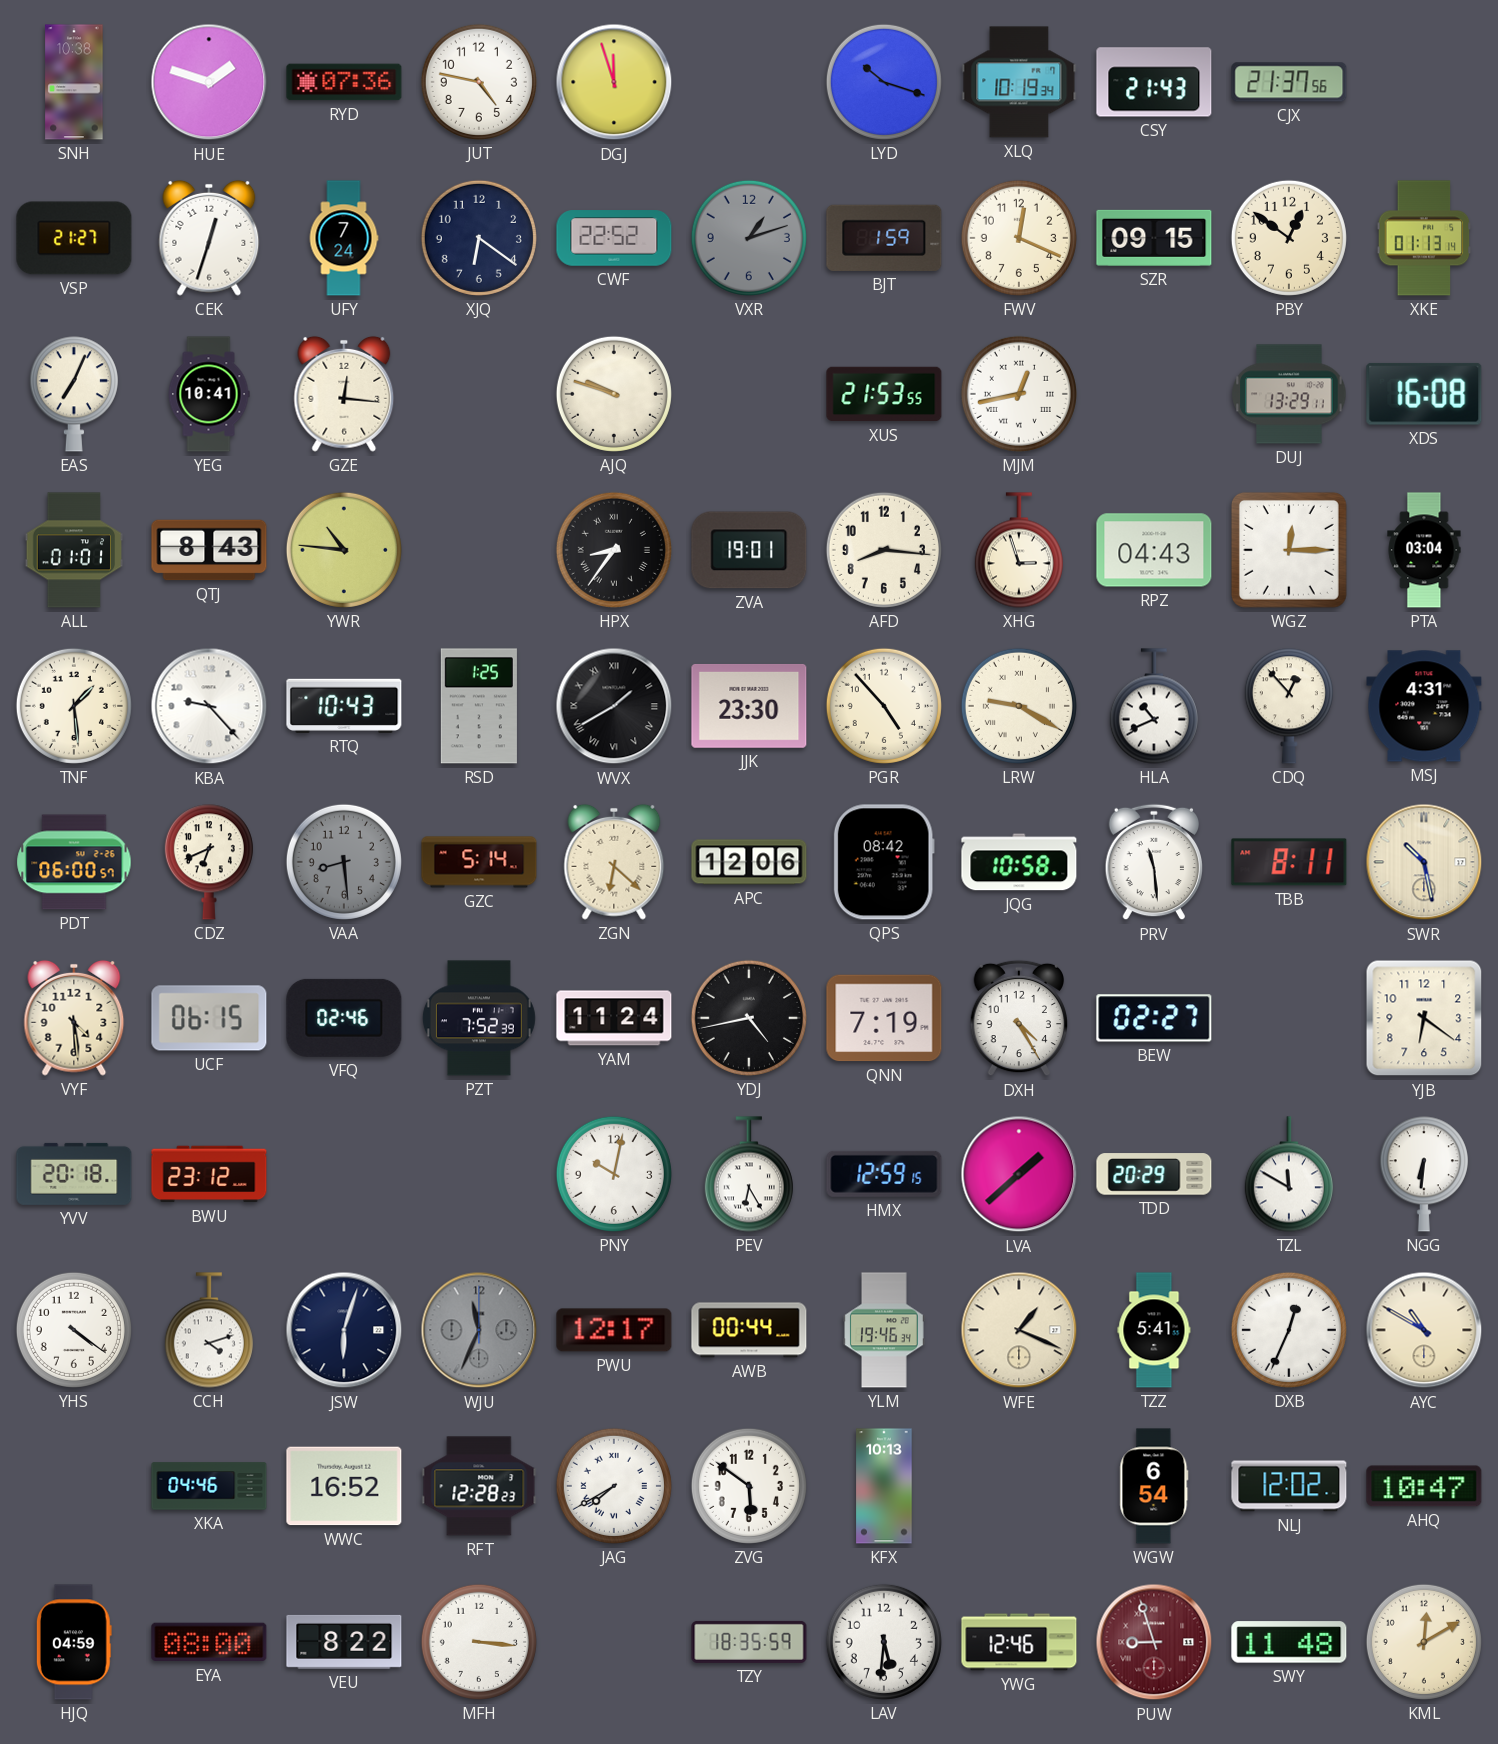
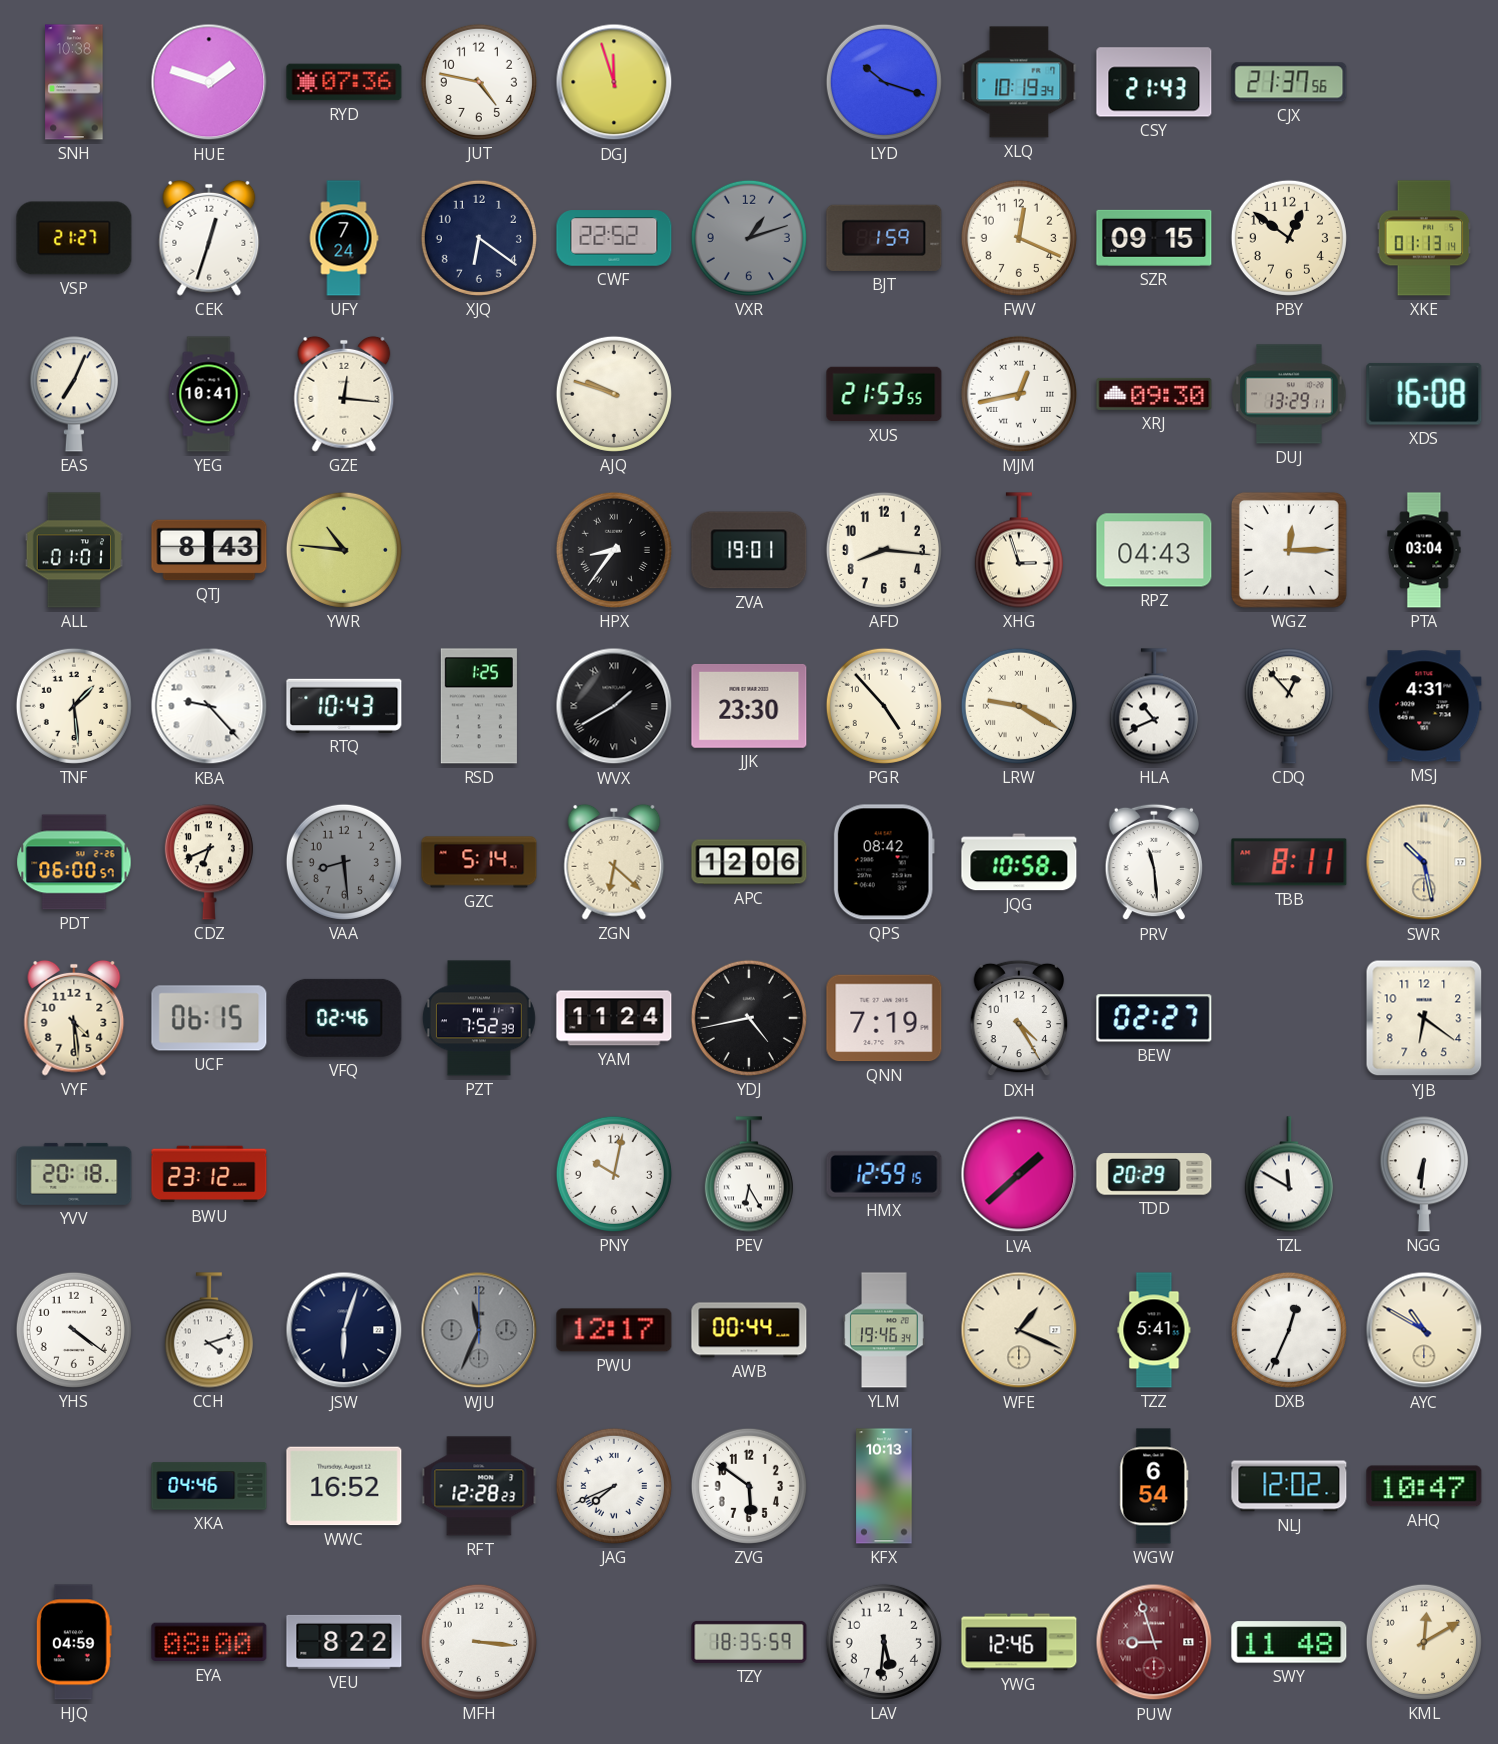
XRJ: none -> 09:30
JAG: 7:40 -> 7:41
